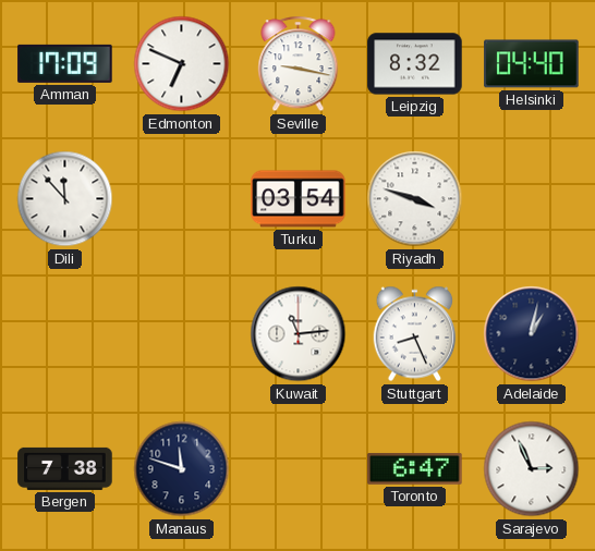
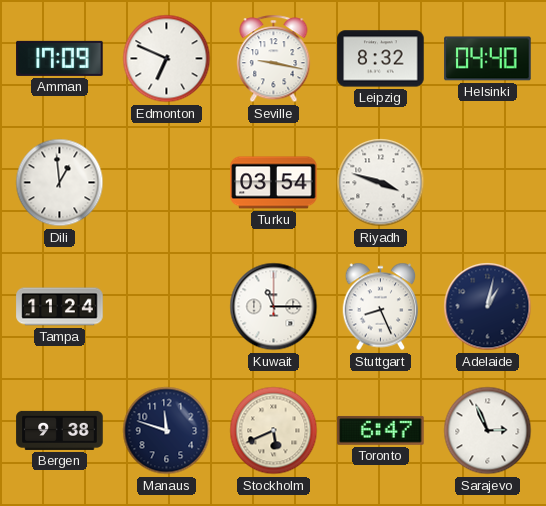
Dili: 11:53 -> 12:59
Tampa: none -> 11:24
Kuwait: 11:14 -> 11:15
Bergen: 7:38 -> 9:38
Stockholm: none -> 5:41
